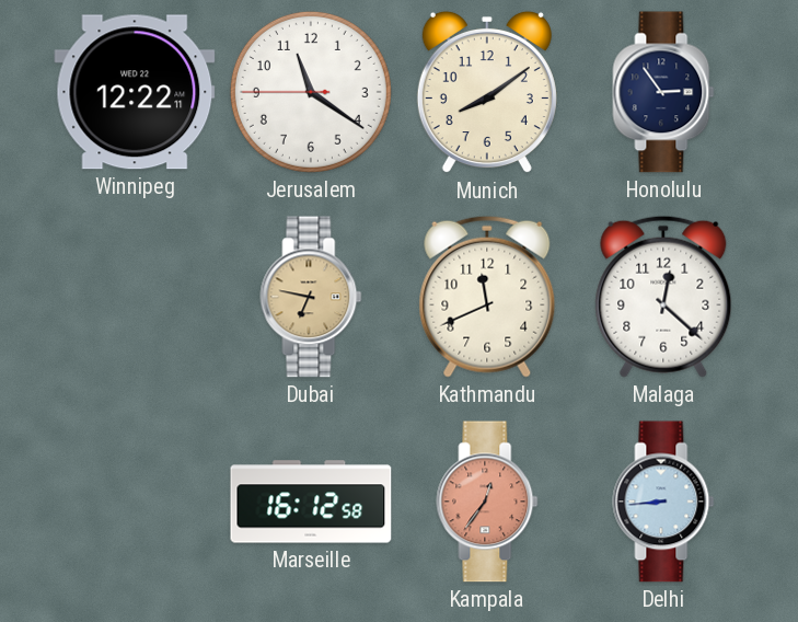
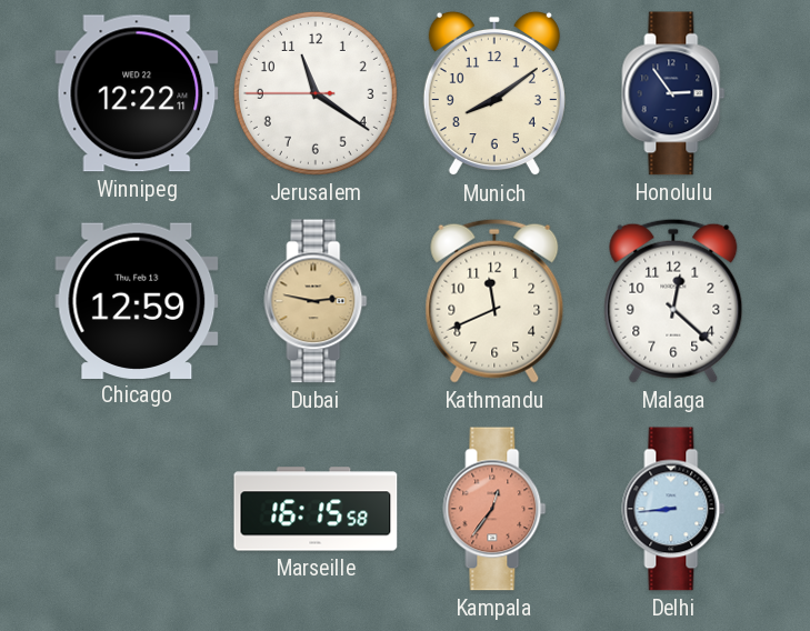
Chicago: none -> 12:59
Dubai: 6:47 -> 2:47
Marseille: 16:12 -> 16:15
